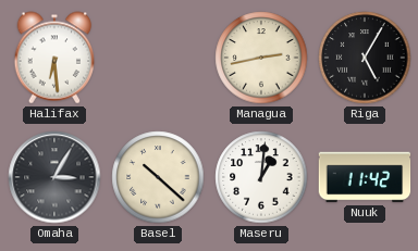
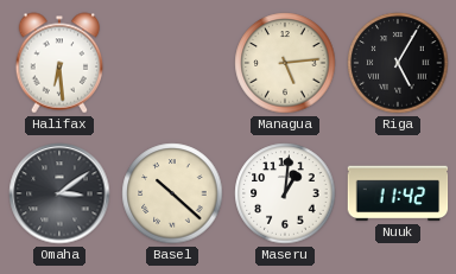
Managua: 2:43 -> 5:14
Omaha: 3:05 -> 3:09
